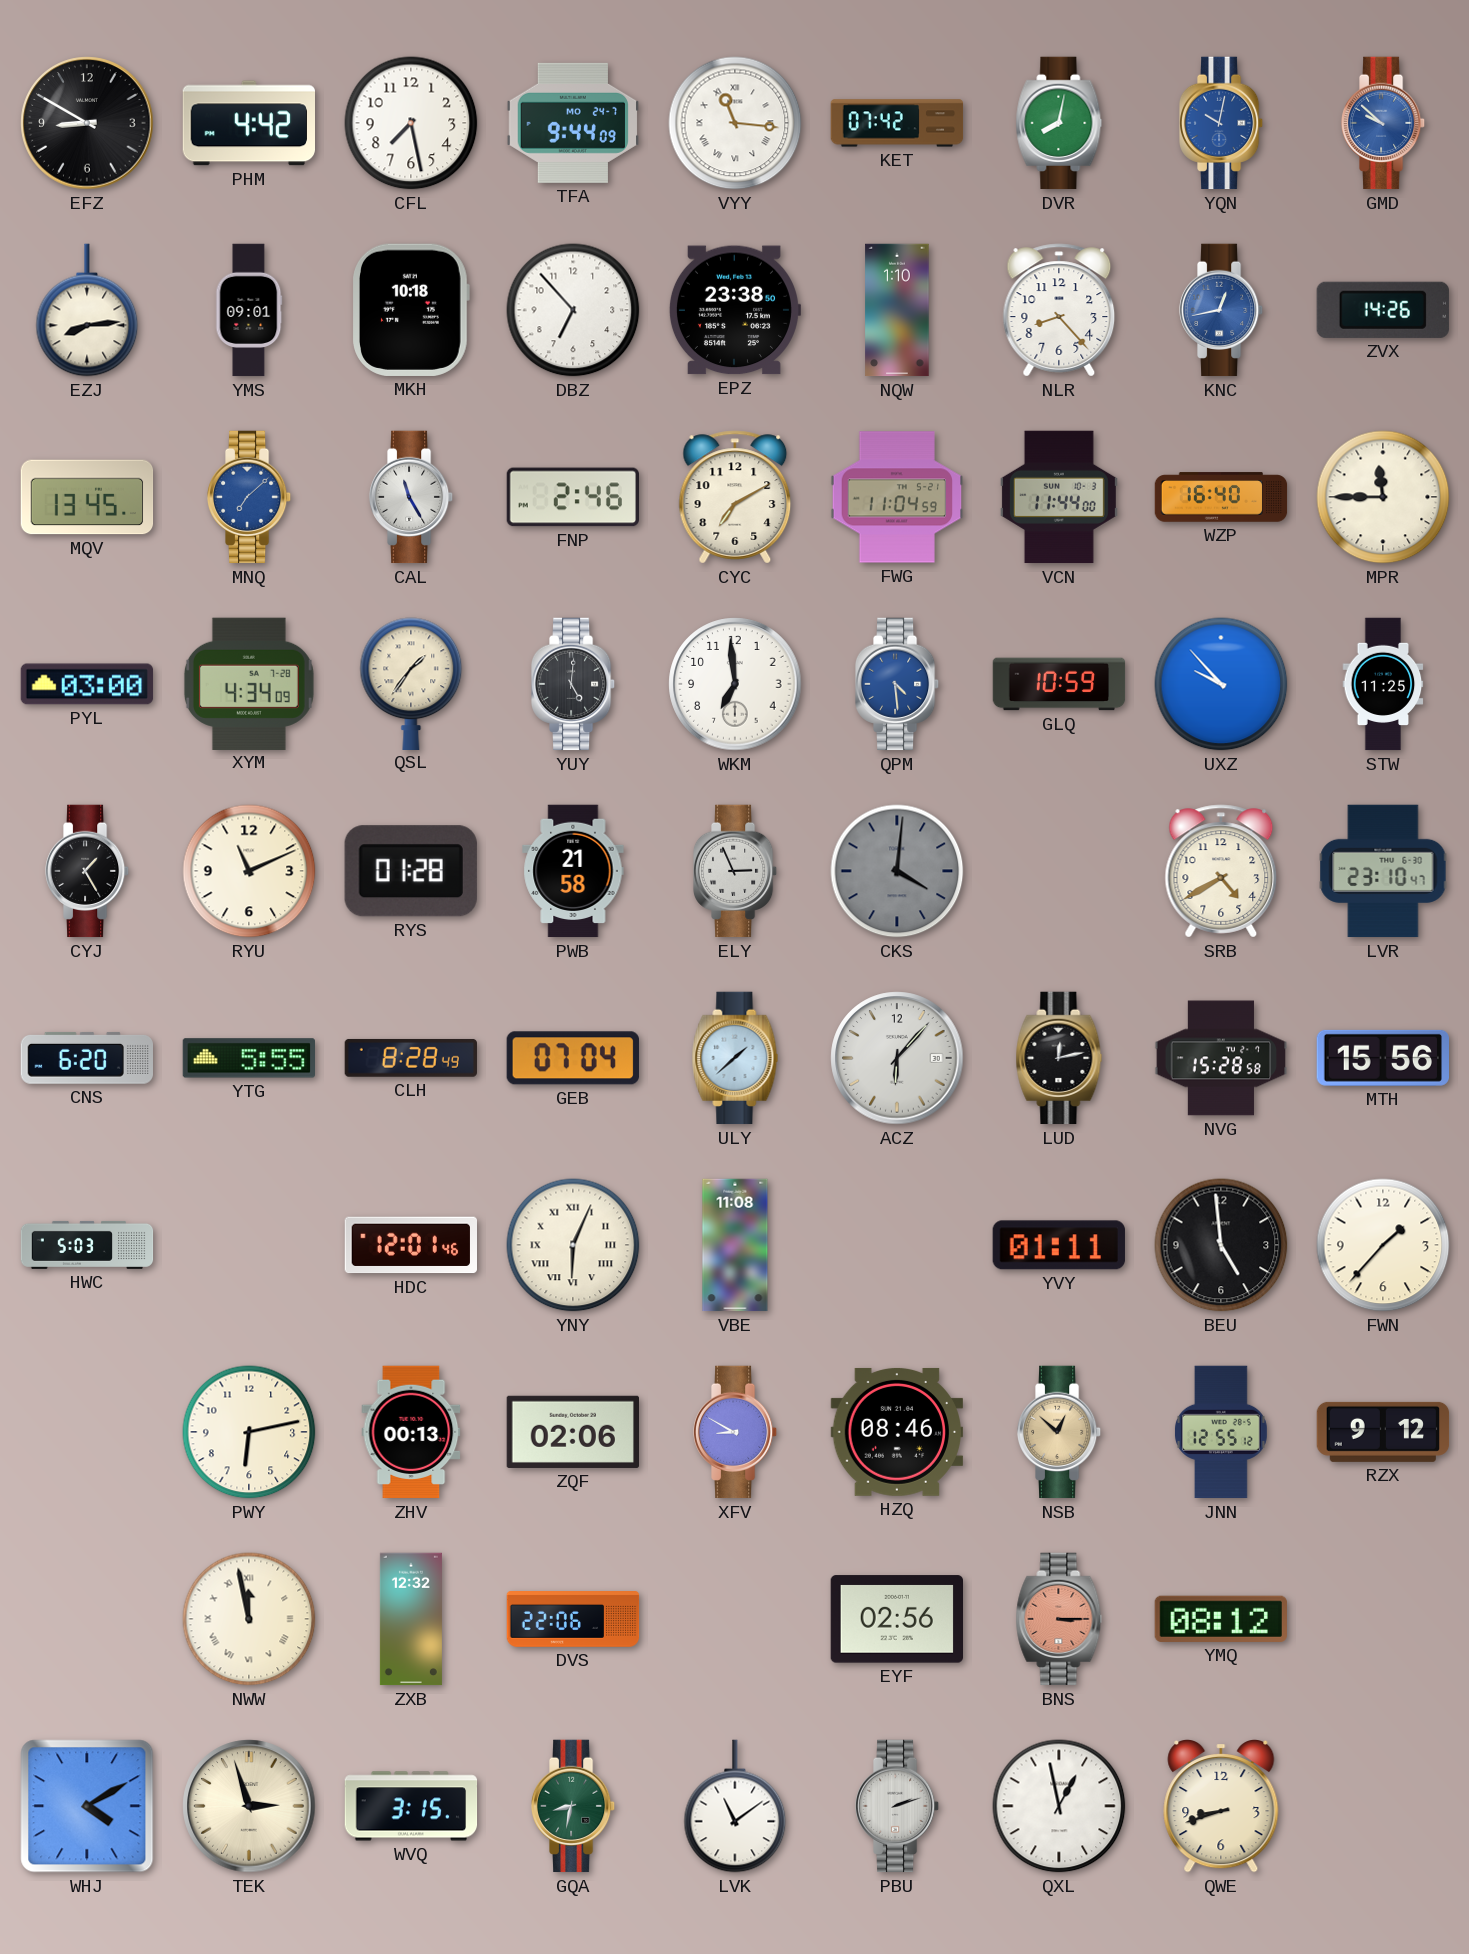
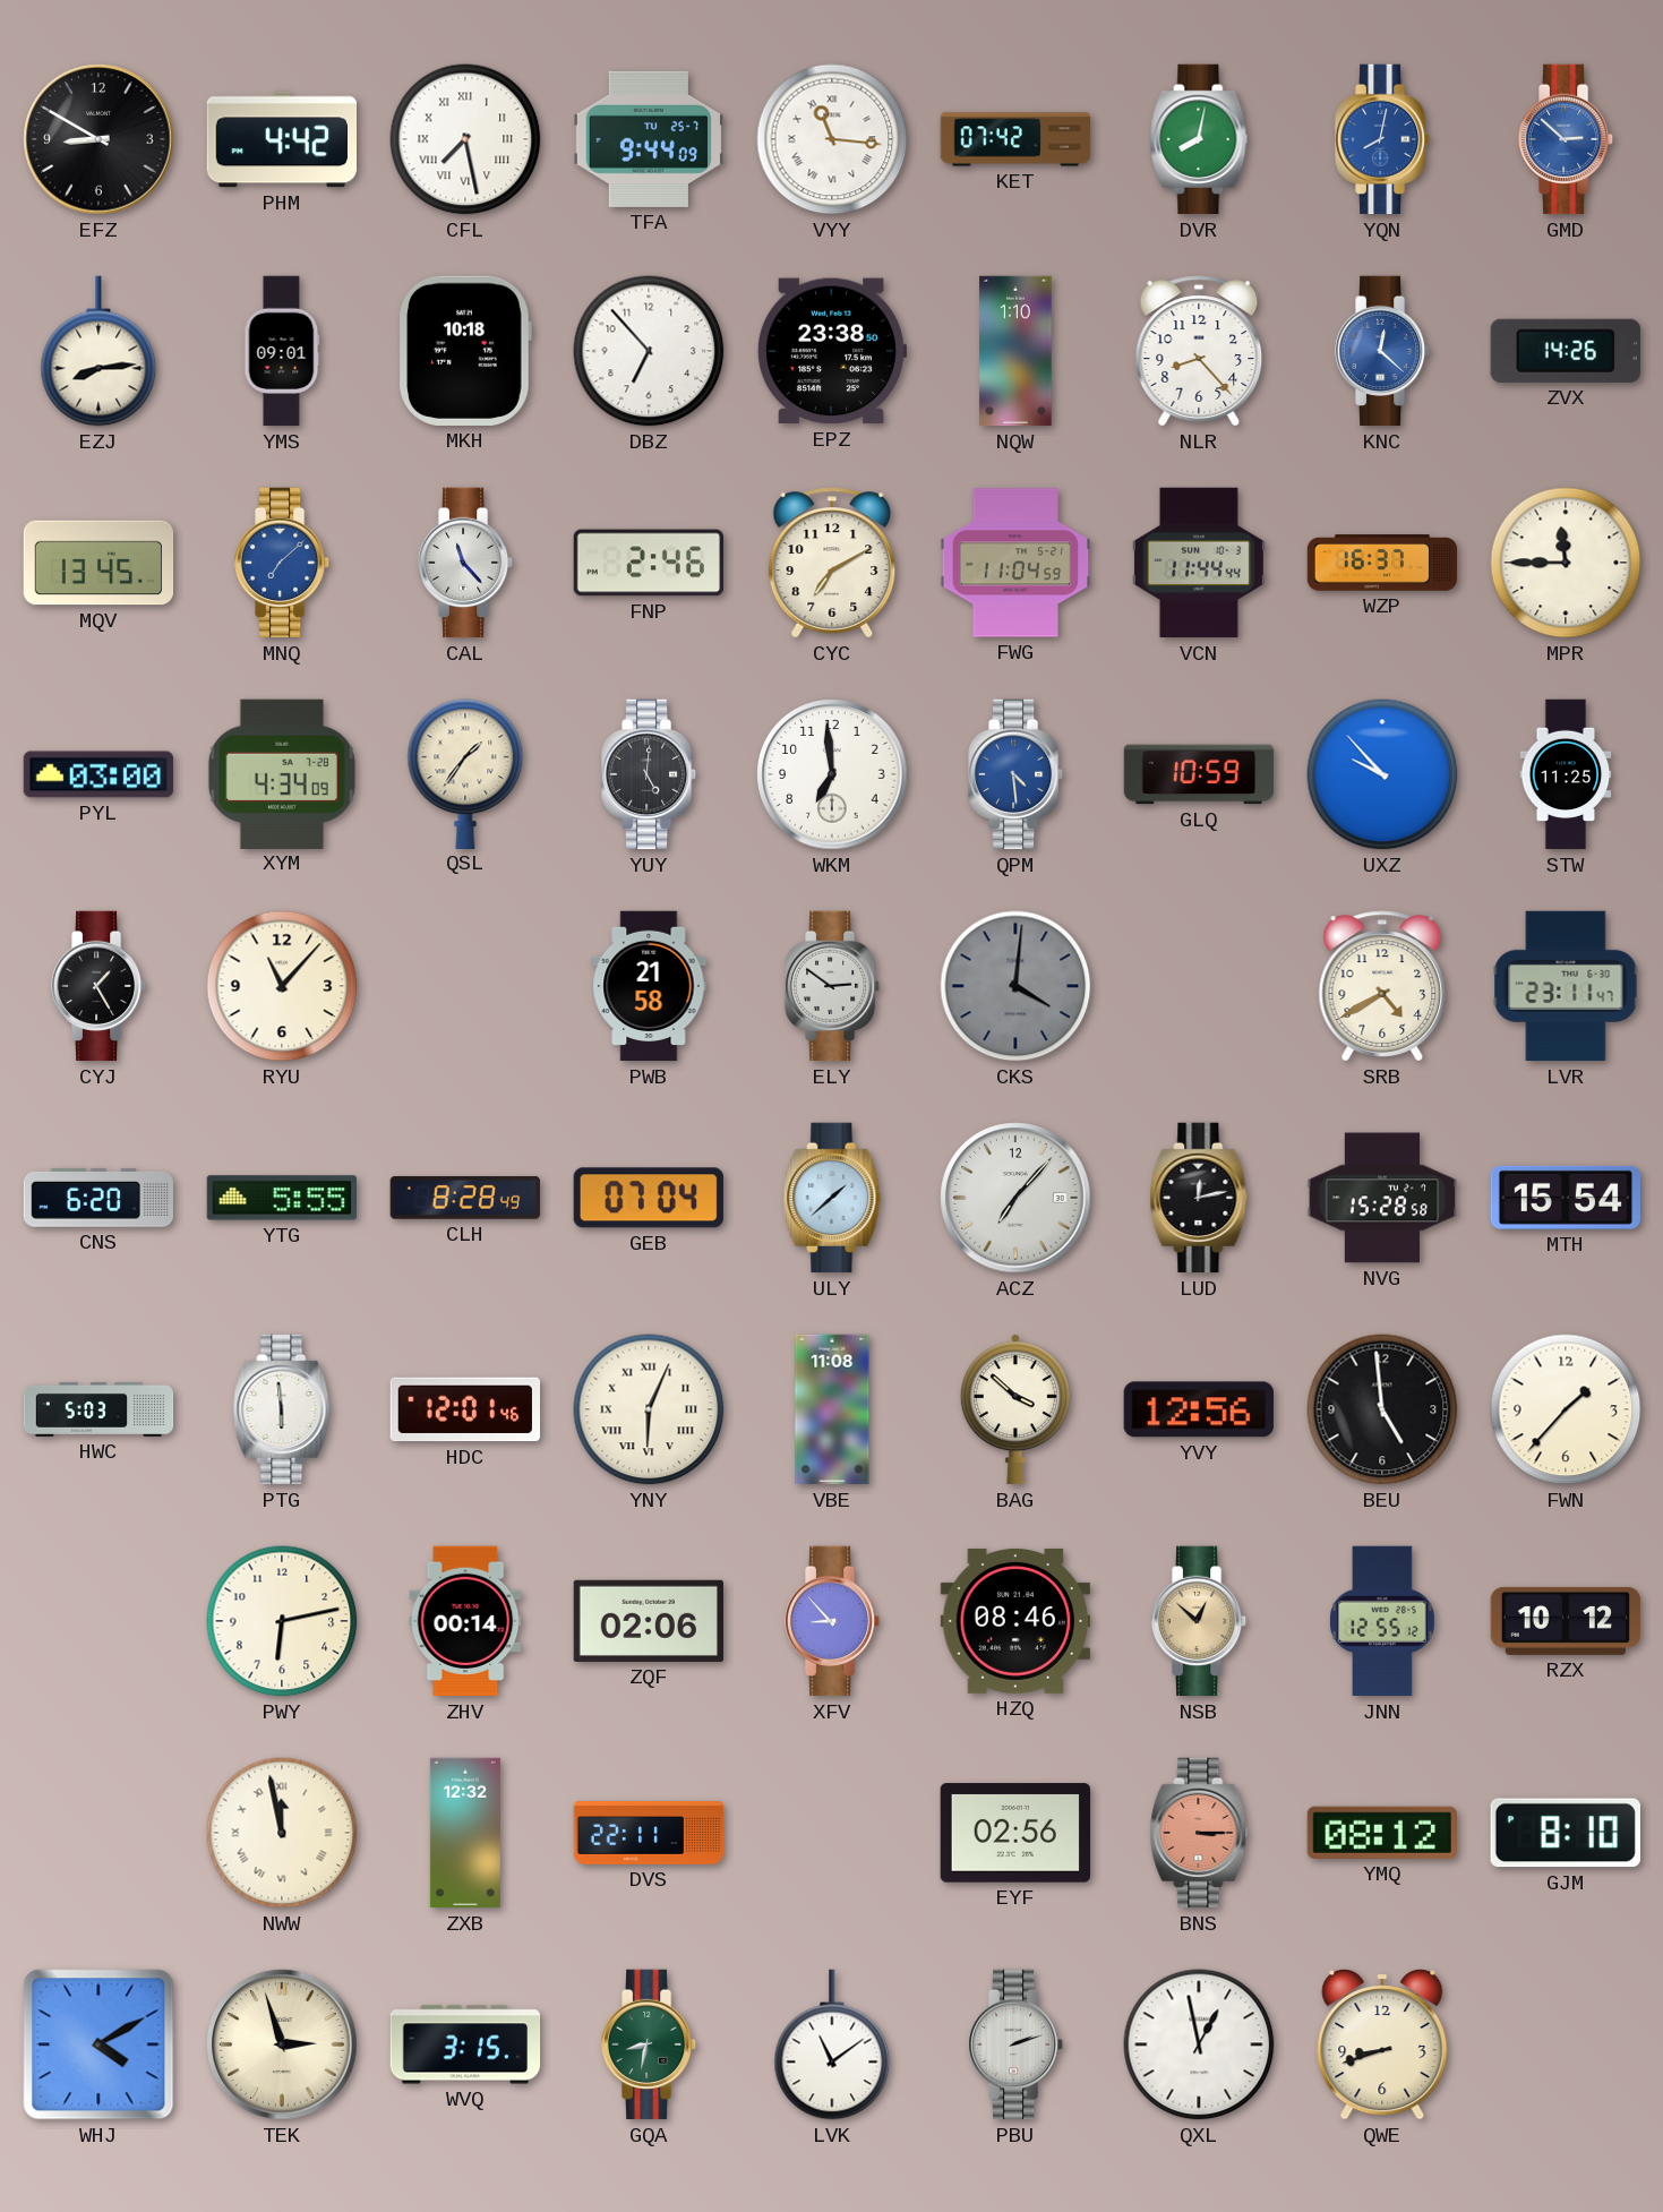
CFL numerals: Arabic -> Roman
TFA date: MO 24-7 -> TU 25-7
YQN: 10:02 -> 8:02
GMD: 9:52 -> 2:52
KNC: 12:43 -> 12:22
CAL: 11:25 -> 11:23
VCN: 11:44:00 -> 11:44:44
WZP: 16:40 -> 16:37
RYU: 11:11 -> 11:07
RYS: 01:28 -> none
ELY: 2:56 -> 2:51
LVR: 23:10 -> 23:11
ACZ: 6:07 -> 7:07
MTH: 15:56 -> 15:54
PTG: none -> 5:59
BAG: none -> 3:52
YVY: 01:11 -> 12:56
ZHV: 00:13 -> 00:14
XFV: 8:50 -> 8:53
RZX: 9:12 -> 10:12
DVS: 22:06 -> 22:11
GJM: none -> 8:10
